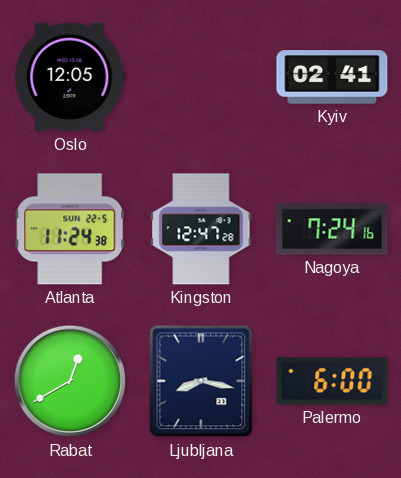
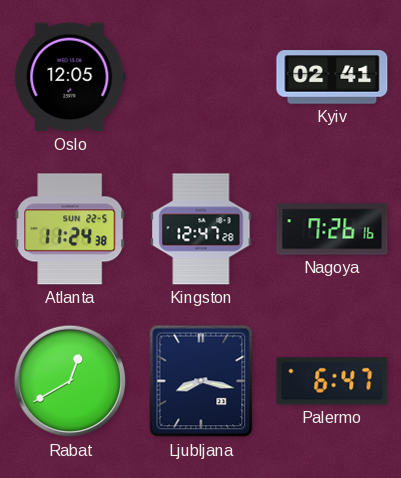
Nagoya: 7:24 -> 7:26
Palermo: 6:00 -> 6:47
